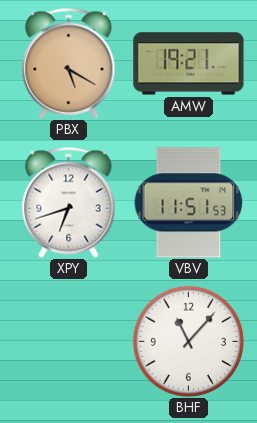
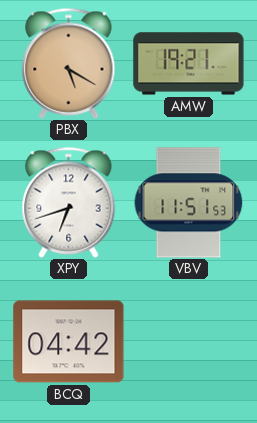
BCQ: none -> 04:42
BHF: 11:07 -> none
